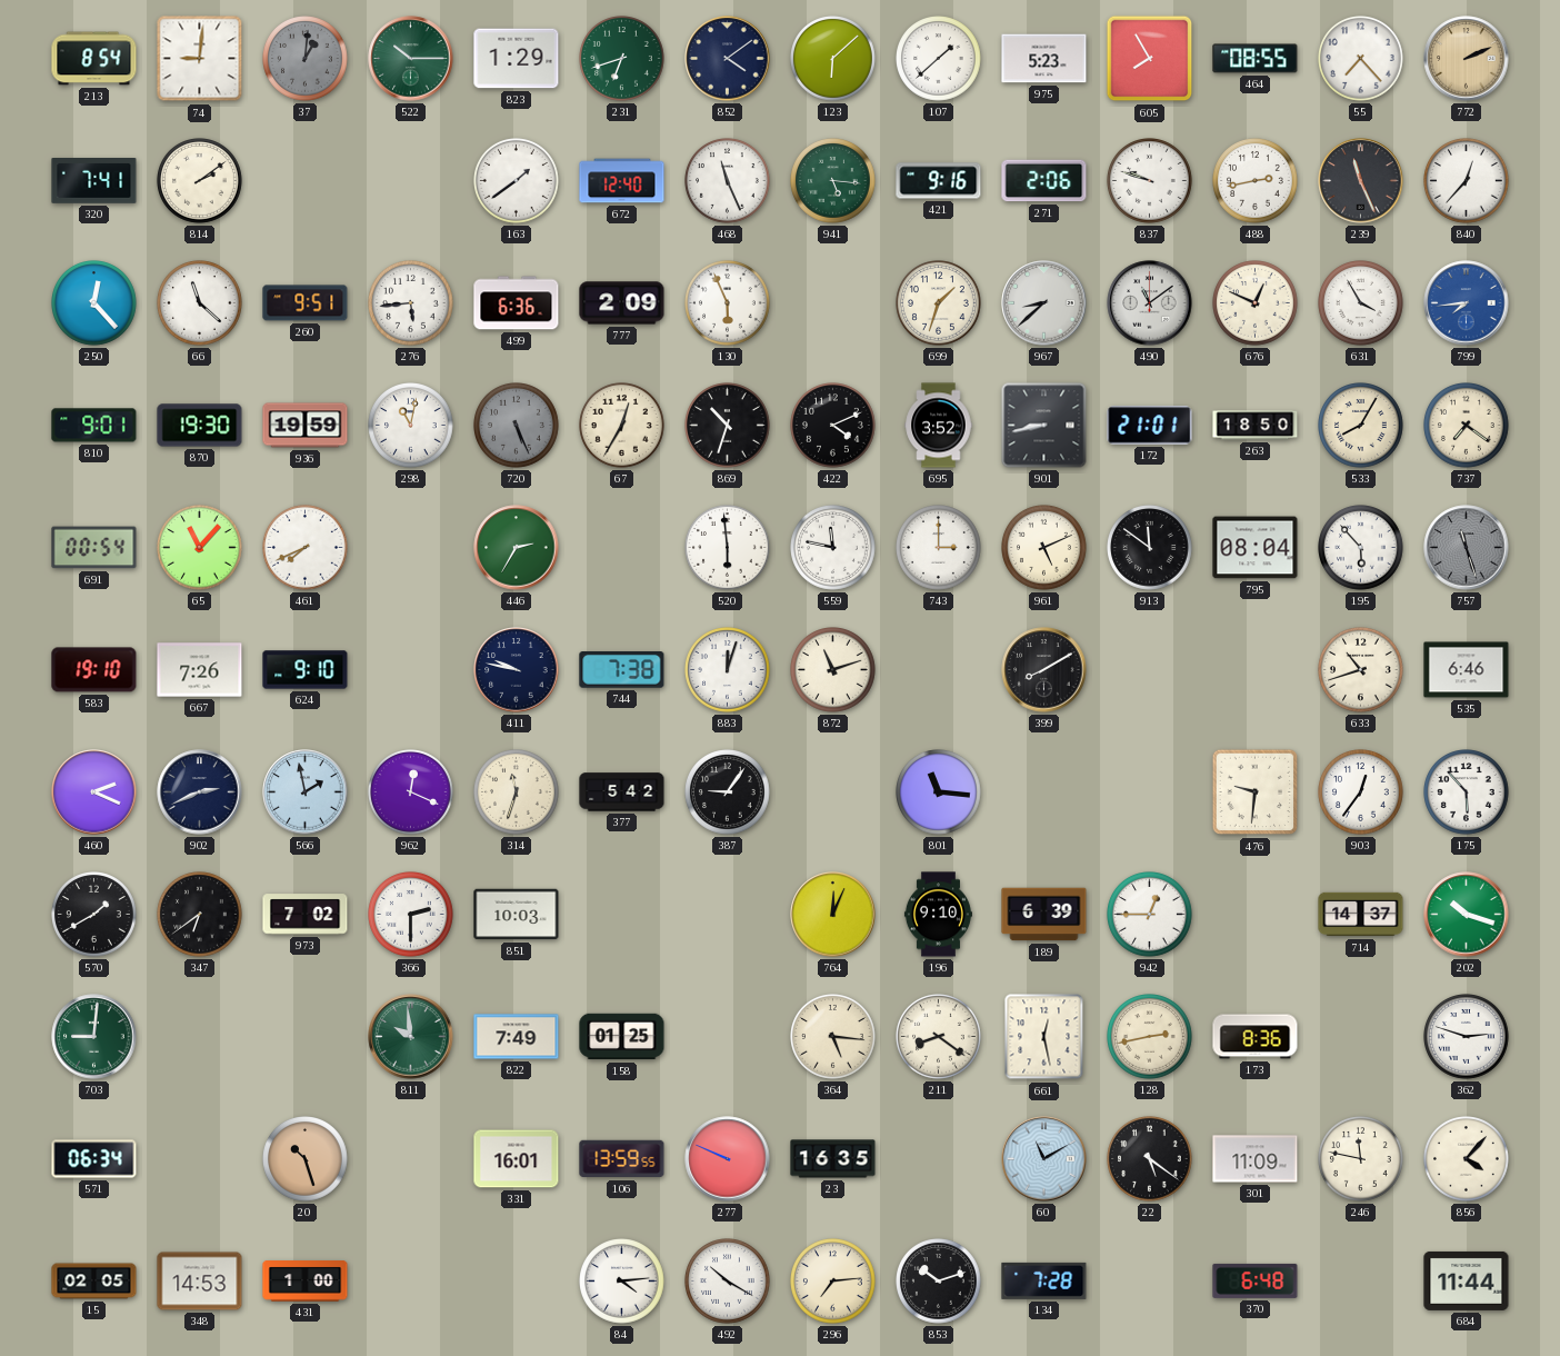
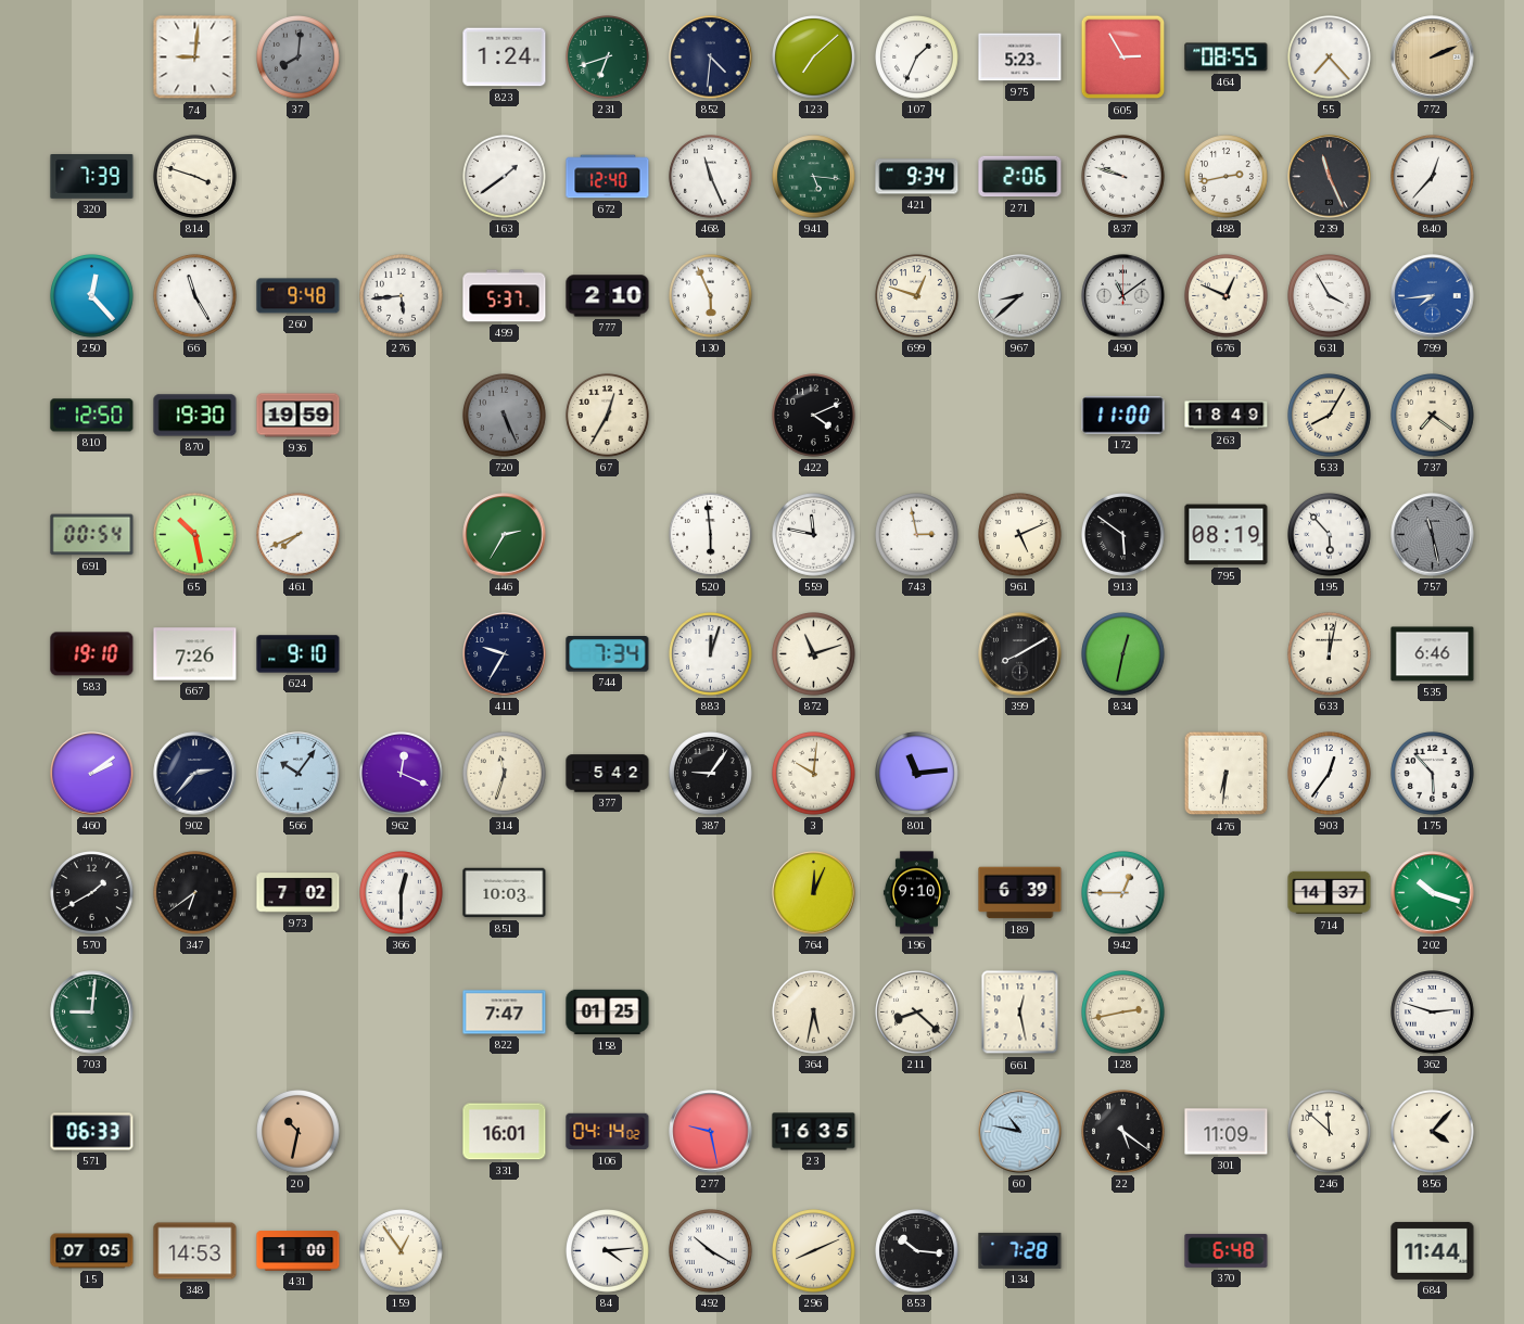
213: 8:54 -> none
37: 1:01 -> 8:01
522: 10:15 -> none
823: 1:29 -> 1:24
852: 4:09 -> 4:31
123: 6:08 -> 7:08
107: 1:38 -> 1:34
605: 7:55 -> 2:55
320: 7:41 -> 7:39
814: 2:09 -> 3:48
421: 9:16 -> 9:34
66: 11:22 -> 11:25
260: 9:51 -> 9:48
499: 6:36 -> 5:37
777: 2:09 -> 2:10
699: 1:33 -> 12:48
810: 9:01 -> 12:50
298: 11:02 -> none
869: 10:33 -> none
695: 3:52 -> none
901: 8:43 -> none
172: 21:01 -> 11:00
263: 18:50 -> 18:49
65: 11:07 -> 10:28
743: 3:00 -> 2:58
913: 11:51 -> 5:51
795: 08:04 -> 08:19
757: 11:27 -> 11:28
411: 9:47 -> 9:35
744: 7:38 -> 7:34
834: none -> 12:32
633: 10:42 -> 12:02
460: 2:19 -> 2:09
902: 2:41 -> 2:37
566: 1:58 -> 10:06
3: none -> 10:01
801: 11:16 -> 11:14
476: 9:31 -> 6:31
366: 2:30 -> 12:30
811: 9:59 -> none
822: 7:49 -> 7:47
364: 5:16 -> 5:32
211: 8:21 -> 8:22
173: 8:36 -> none
571: 06:34 -> 06:33
20: 10:27 -> 10:32
106: 13:59 -> 04:14
277: 9:49 -> 9:28
60: 11:10 -> 10:47
246: 11:47 -> 11:52
15: 02:05 -> 07:05
159: none -> 12:54
296: 7:14 -> 8:11
853: 10:12 -> 10:16
